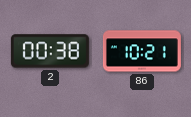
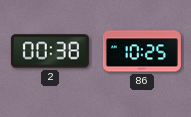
86: 10:21 -> 10:25
